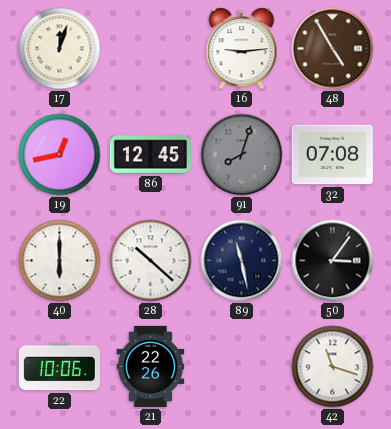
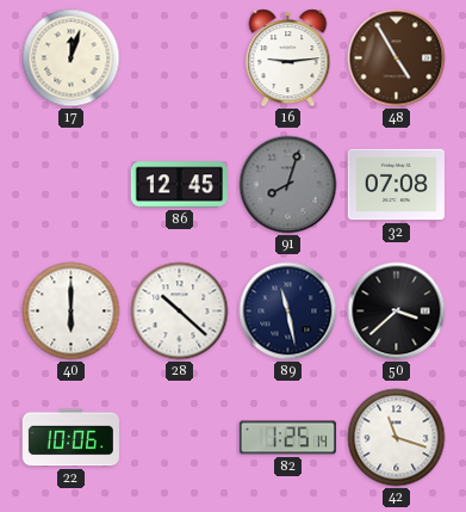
19: 12:43 -> none
50: 3:06 -> 3:38
21: 22:26 -> none
82: none -> 1:25
